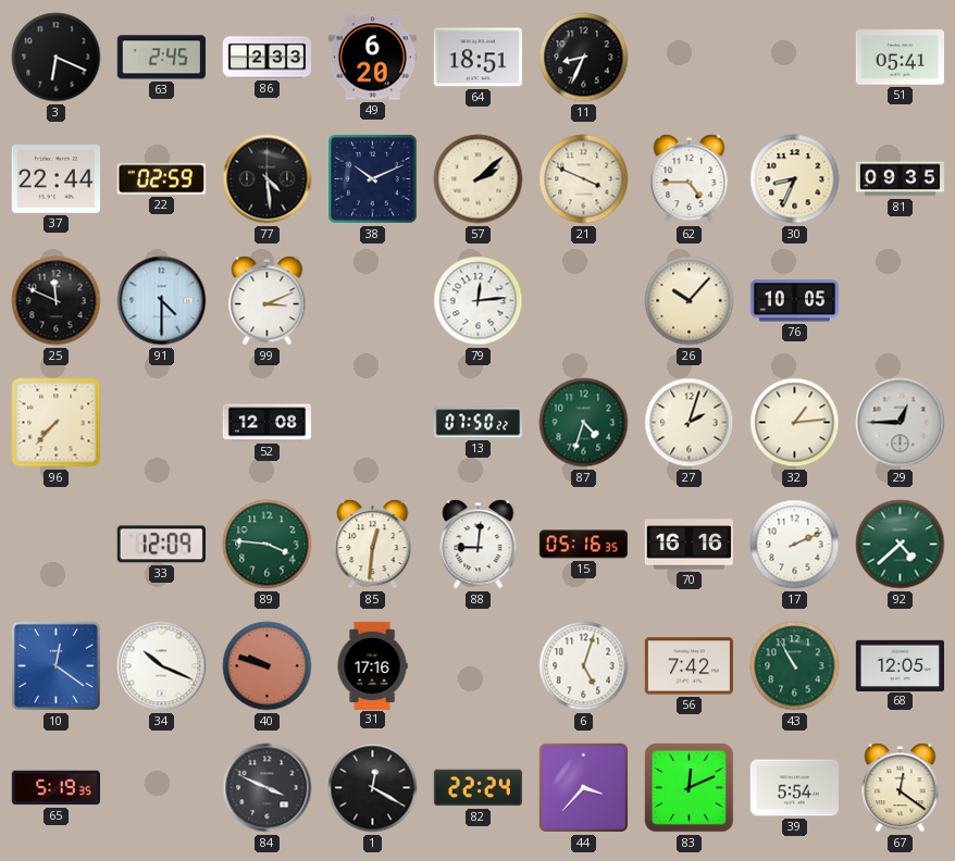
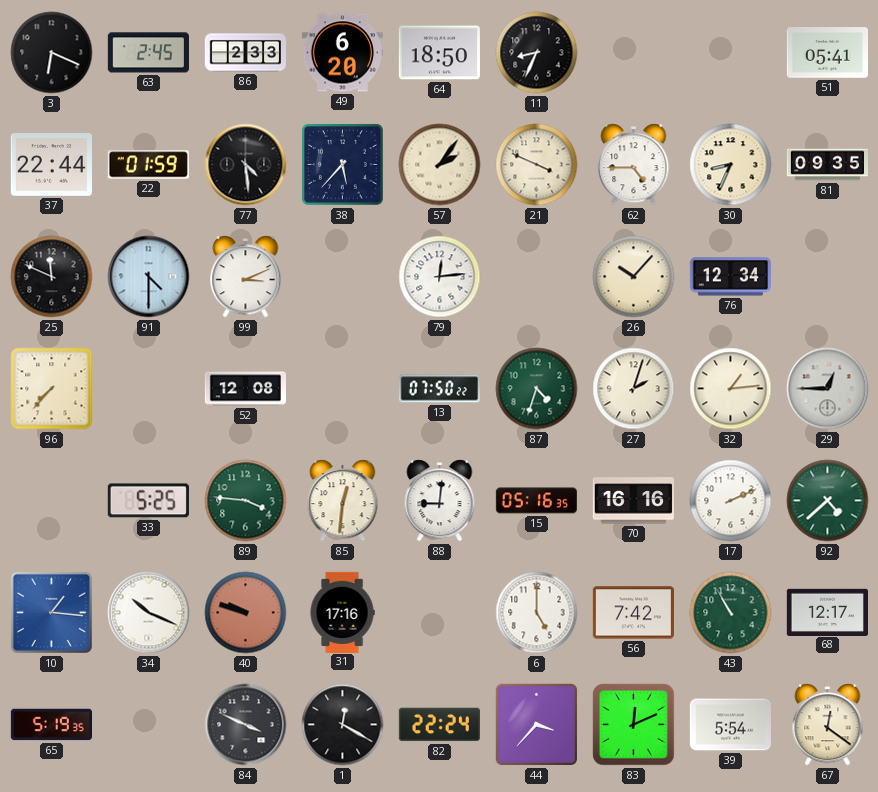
64: 18:51 -> 18:50
22: 02:59 -> 01:59
38: 10:11 -> 5:37
57: 2:08 -> 2:06
76: 10:05 -> 12:34
33: 12:09 -> 5:25
10: 12:21 -> 1:16
6: 5:03 -> 5:00
68: 12:05 -> 12:17
